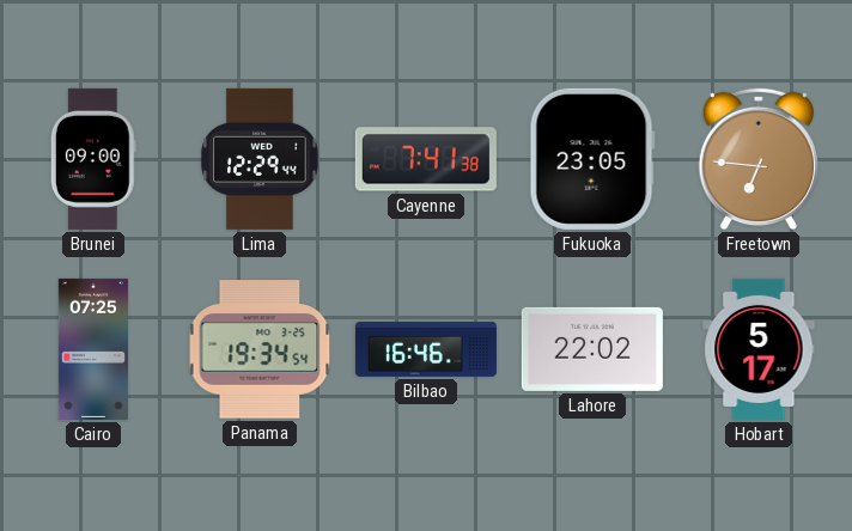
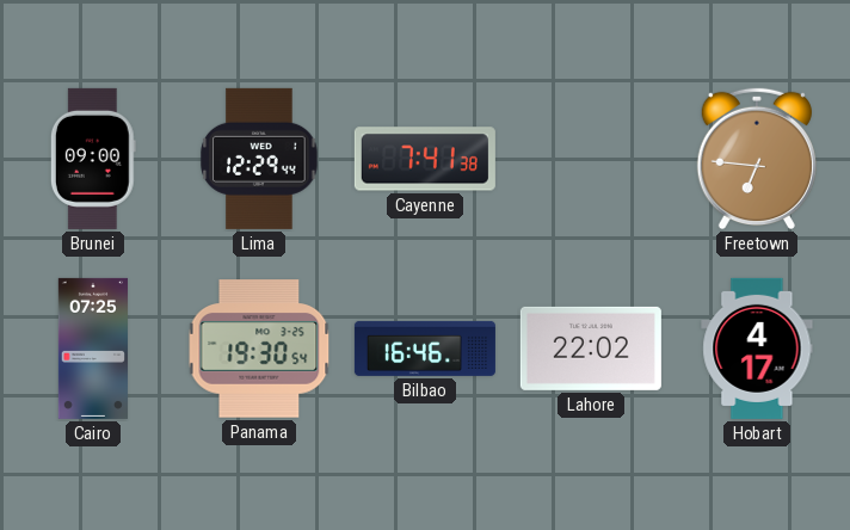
Fukuoka: 23:05 -> none
Panama: 19:34 -> 19:30
Hobart: 5:17 -> 4:17
